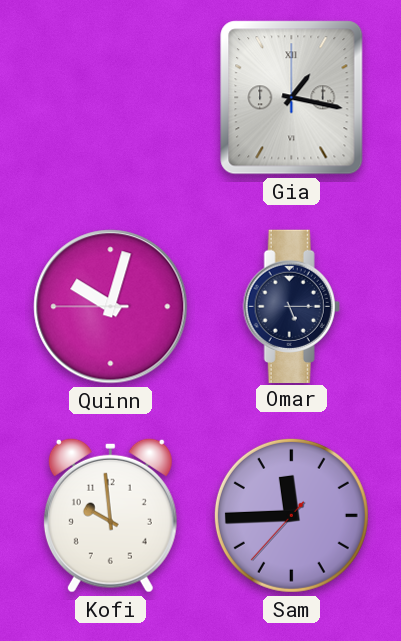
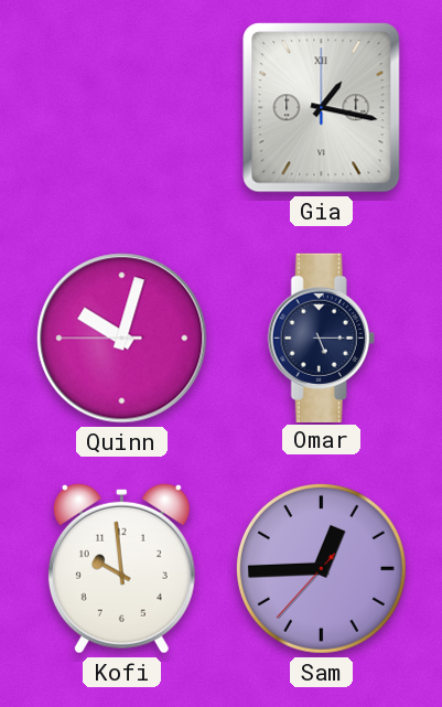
Sam: 11:44 -> 12:44
